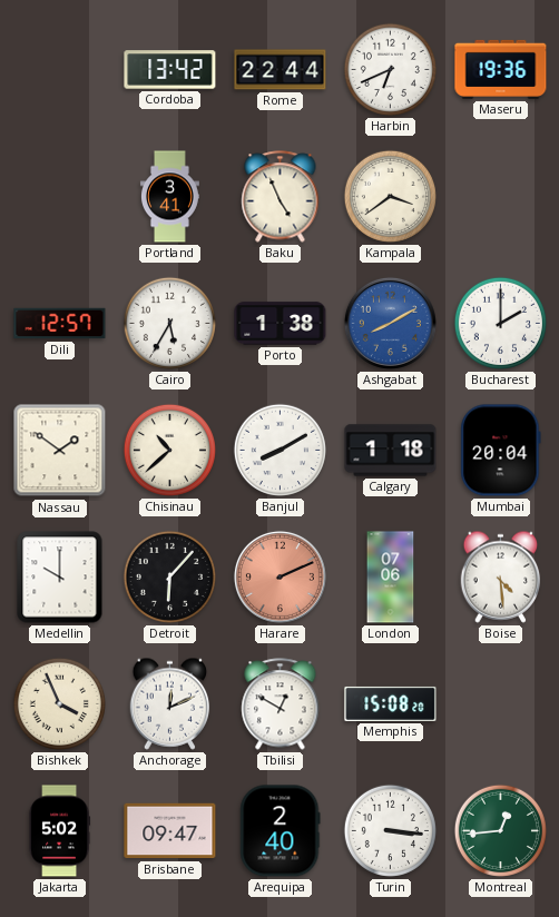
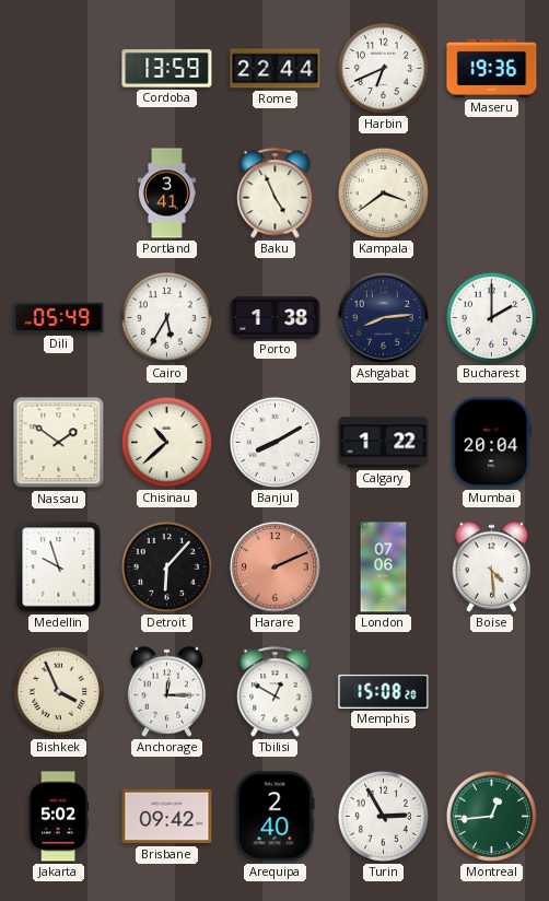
Cordoba: 13:42 -> 13:59
Dili: 12:57 -> 05:49
Ashgabat: 8:10 -> 8:14
Ashgabat dial: blue -> navy
Calgary: 1:18 -> 1:22
Medellin: 10:00 -> 9:57
Anchorage: 12:11 -> 12:15
Brisbane: 09:47 -> 09:42
Turin: 3:16 -> 2:55
